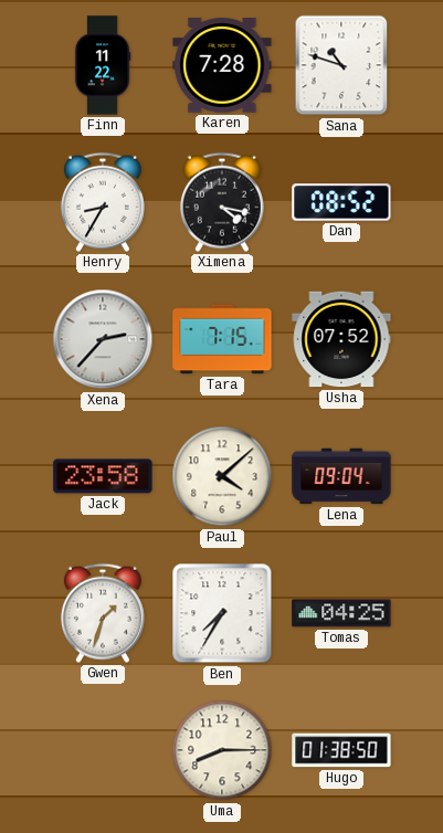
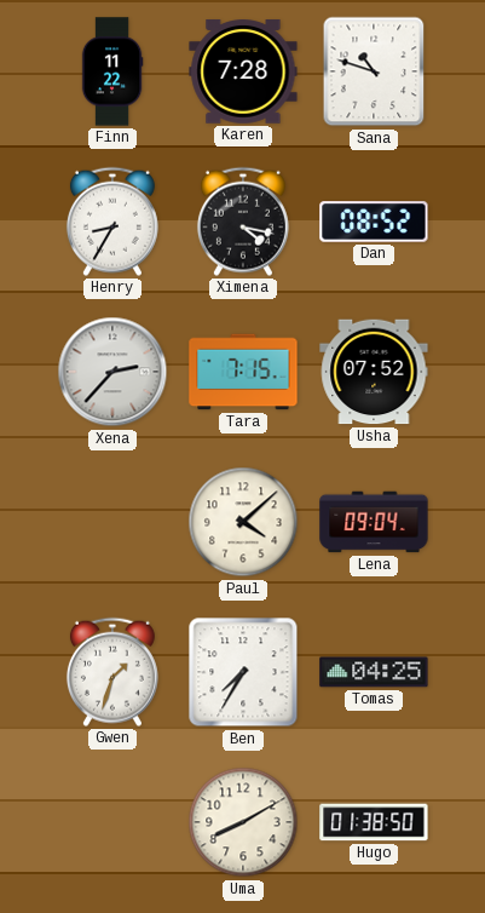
Jack: 23:58 -> none
Uma: 8:15 -> 8:10
